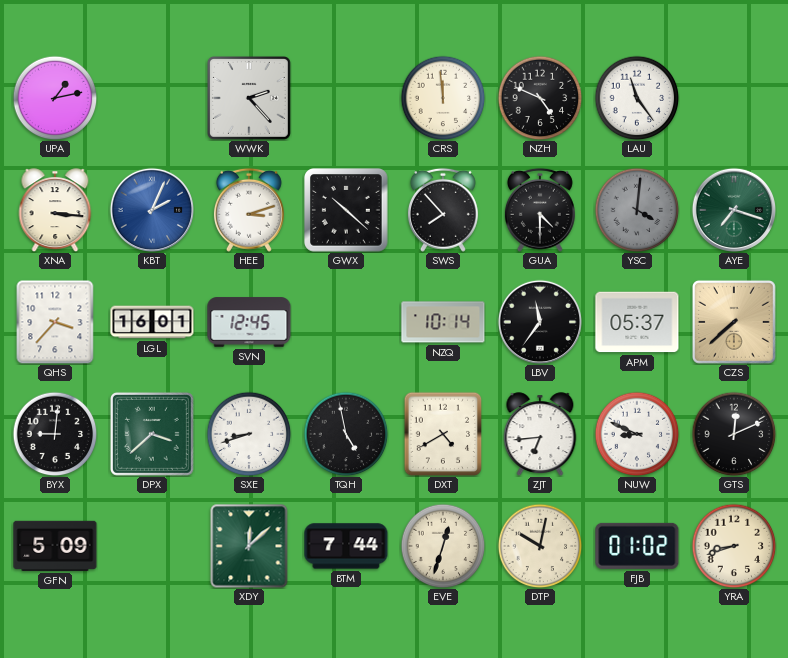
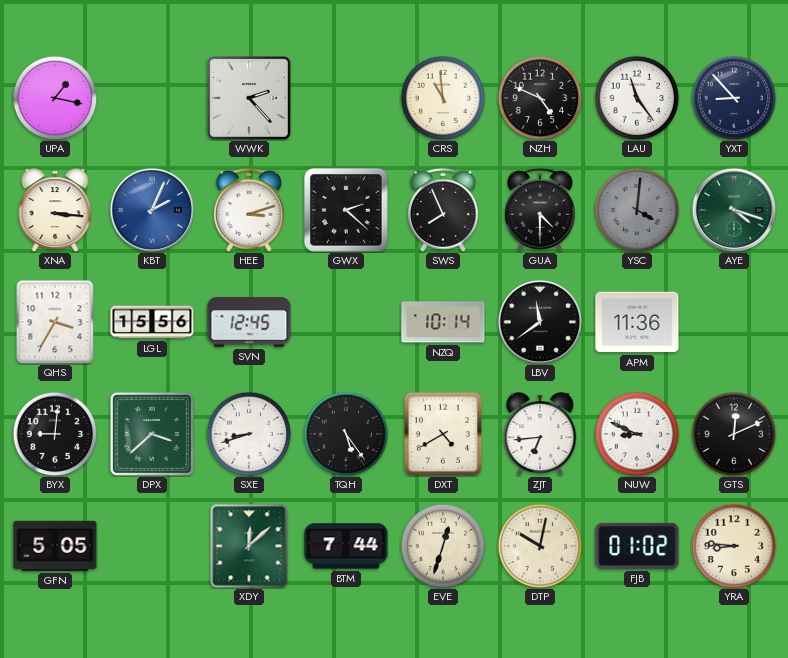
UPA: 1:13 -> 1:17
CRS: 11:59 -> 10:59
YXT: none -> 8:53
GWX: 10:22 -> 2:22
SWS: 7:53 -> 7:56
AYE: 7:18 -> 4:18
QHS: 3:37 -> 3:35
LGL: 16:01 -> 15:56
LBV: 11:36 -> 11:39
APM: 05:37 -> 11:36
CZS: 7:38 -> none
TQH: 4:58 -> 5:24
GFN: 5:09 -> 5:05
YRA: 8:42 -> 8:46
